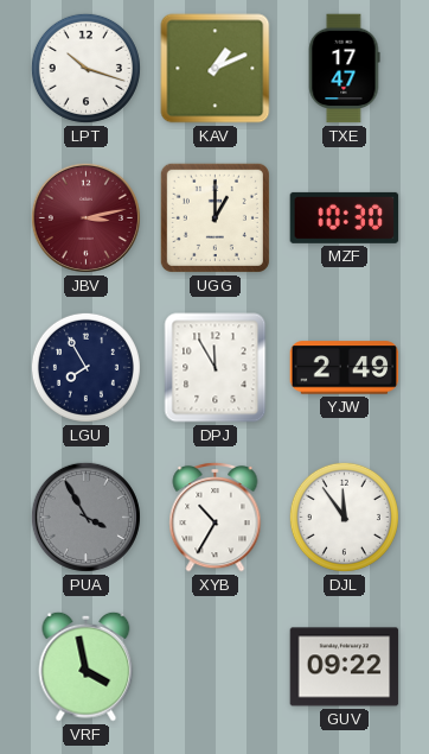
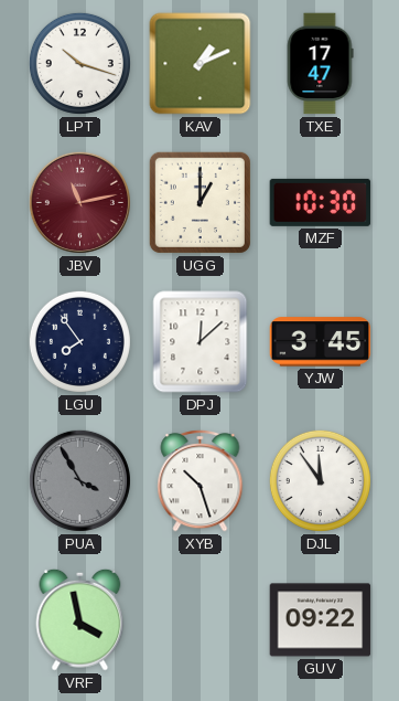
JBV: 3:13 -> 11:13
LGU: 7:55 -> 7:54
DPJ: 11:55 -> 12:08
YJW: 2:49 -> 3:45
XYB: 10:35 -> 10:27
